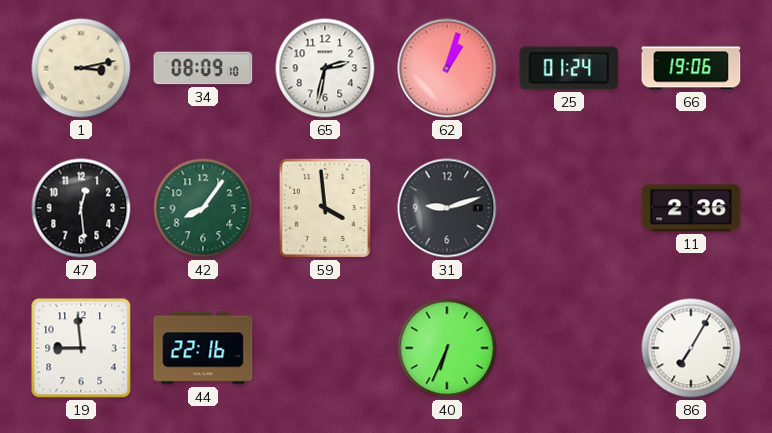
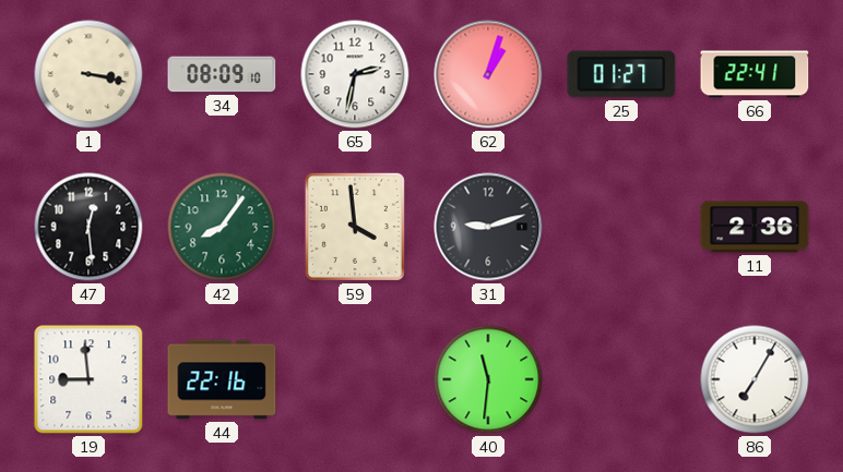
1: 3:13 -> 3:17
25: 01:24 -> 01:27
66: 19:06 -> 22:41
40: 6:34 -> 11:31
